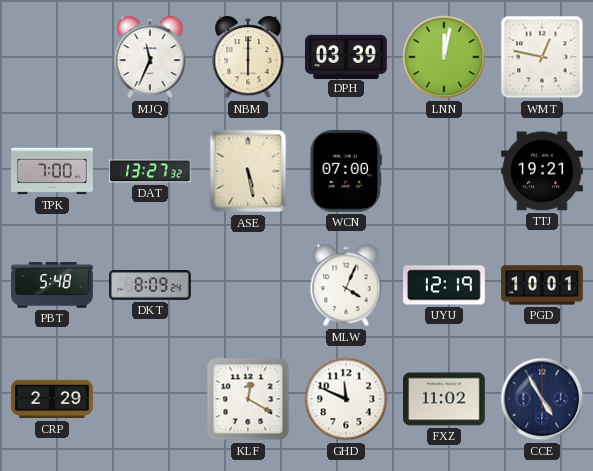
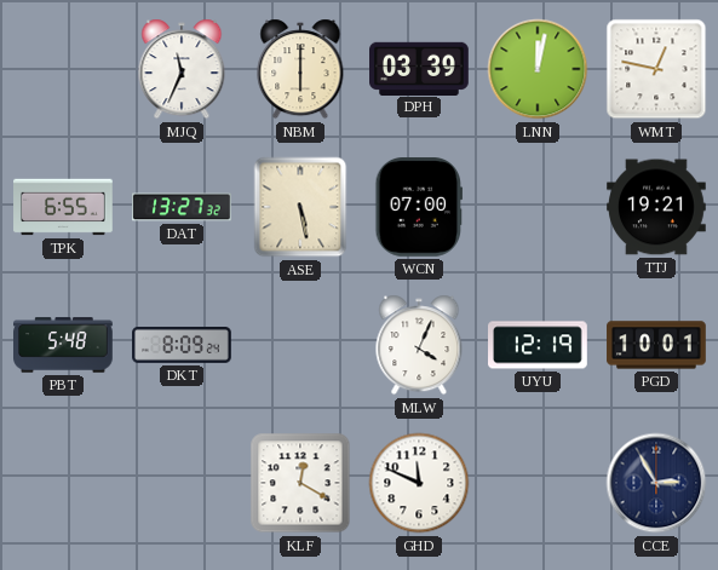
TPK: 7:00 -> 6:55
CRP: 2:29 -> none
FXZ: 11:02 -> none
CCE: 4:55 -> 2:55
